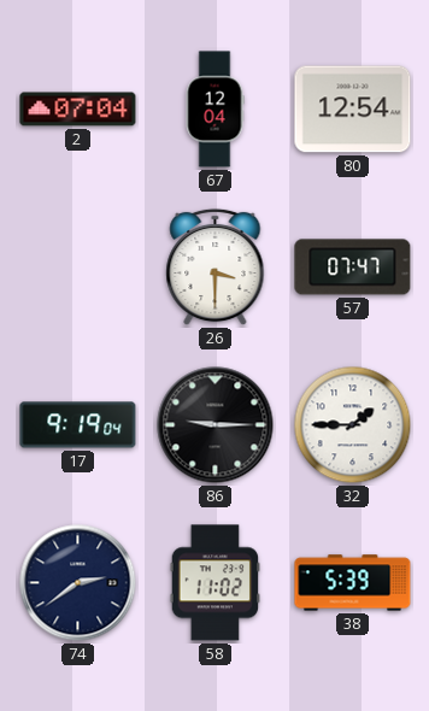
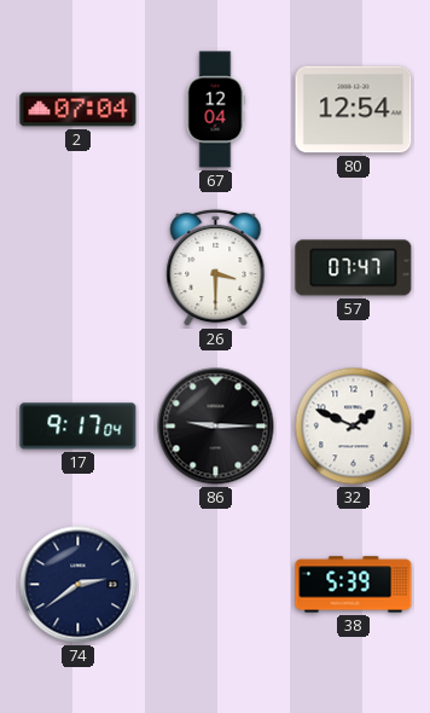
17: 9:19 -> 9:17
32: 1:45 -> 1:49
58: 11:02 -> none
